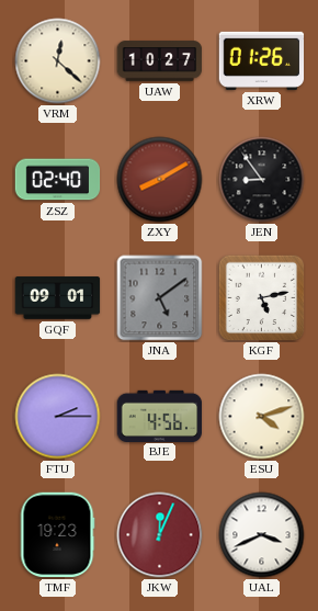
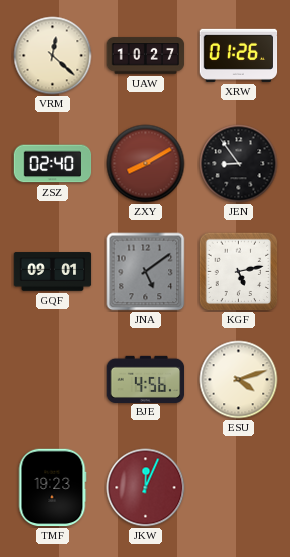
FTU: 2:15 -> none
UAL: 3:41 -> none
